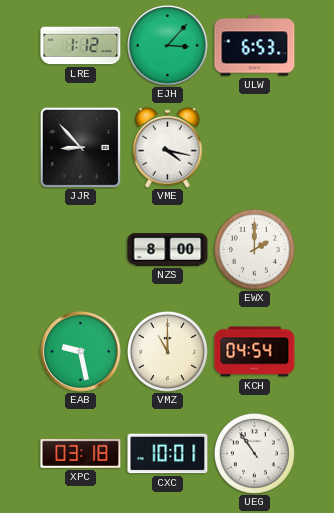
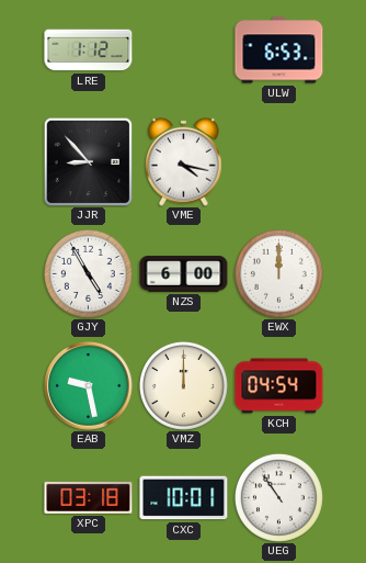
EJH: 3:07 -> none
GJY: none -> 4:55
NZS: 8:00 -> 6:00
EWX: 2:00 -> 12:00
VMZ: 11:00 -> 12:00
